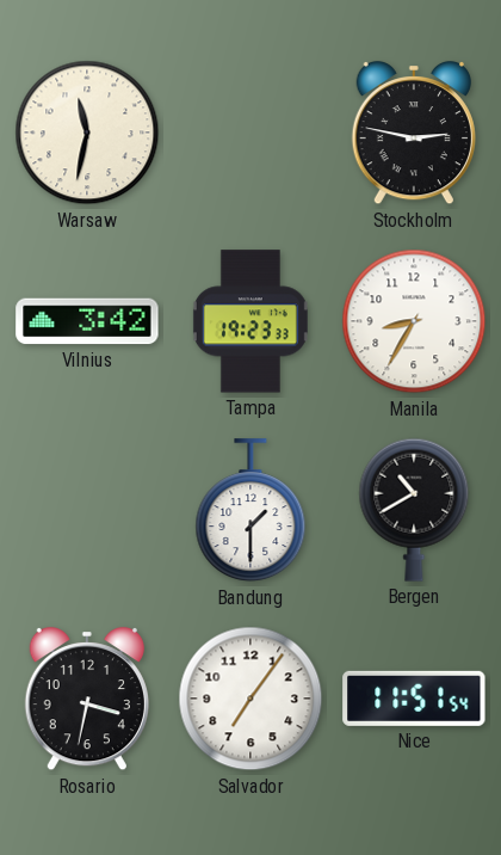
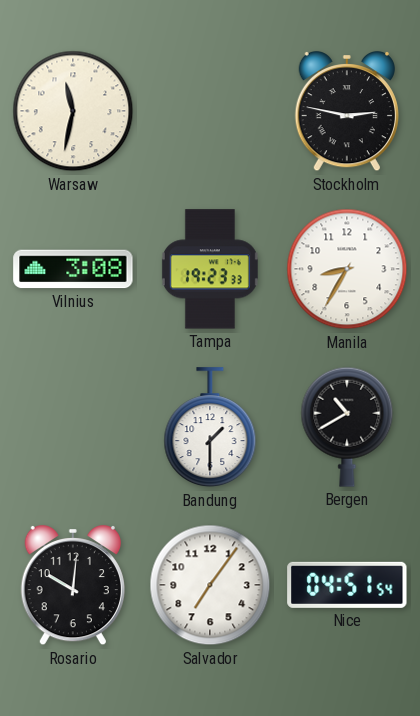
Vilnius: 3:42 -> 3:08
Rosario: 3:32 -> 10:01
Nice: 11:51 -> 04:51
